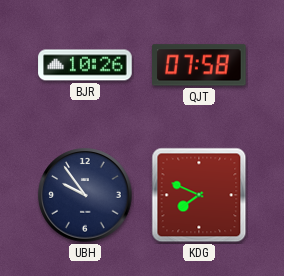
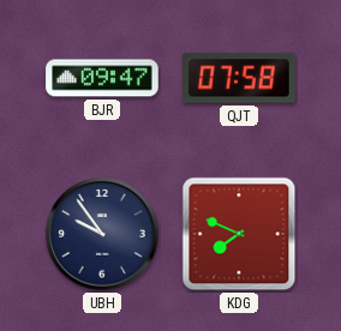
BJR: 10:26 -> 09:47
